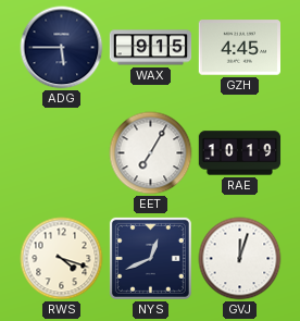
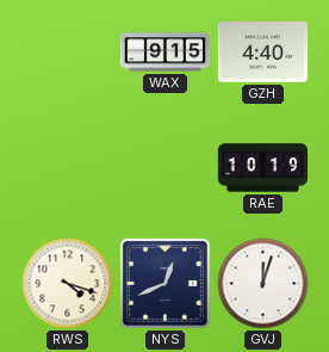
ADG: 5:45 -> none
GZH: 4:45 -> 4:40
EET: 7:05 -> none
